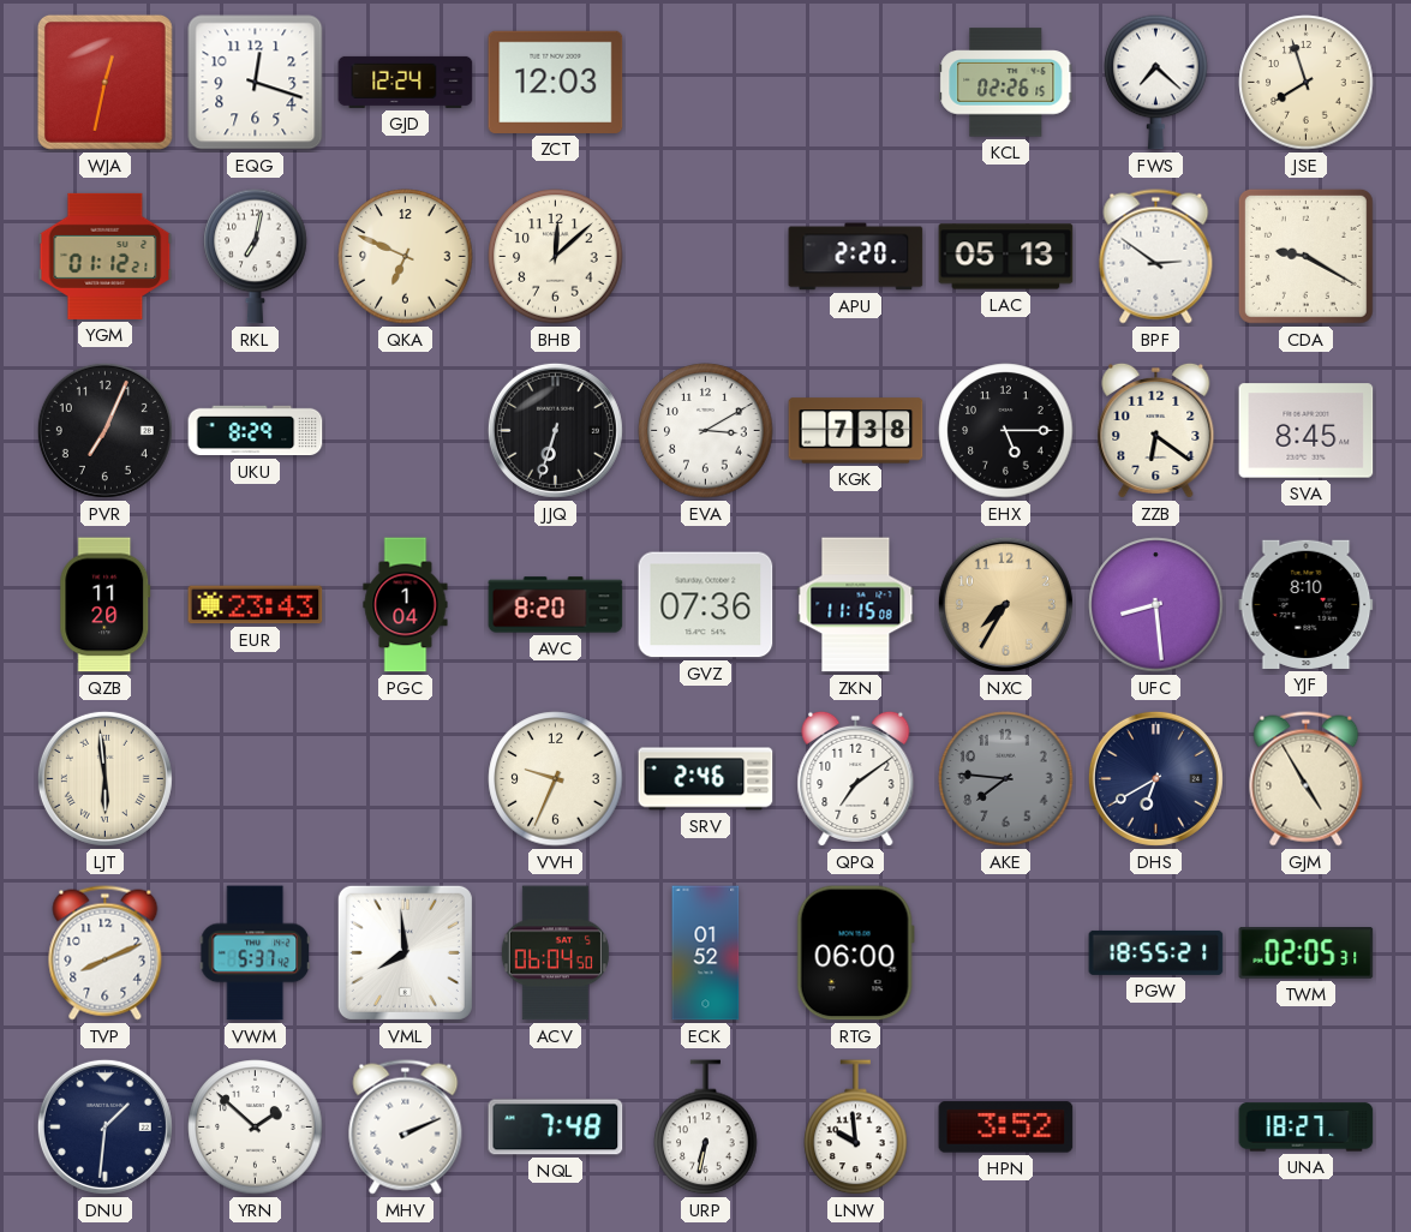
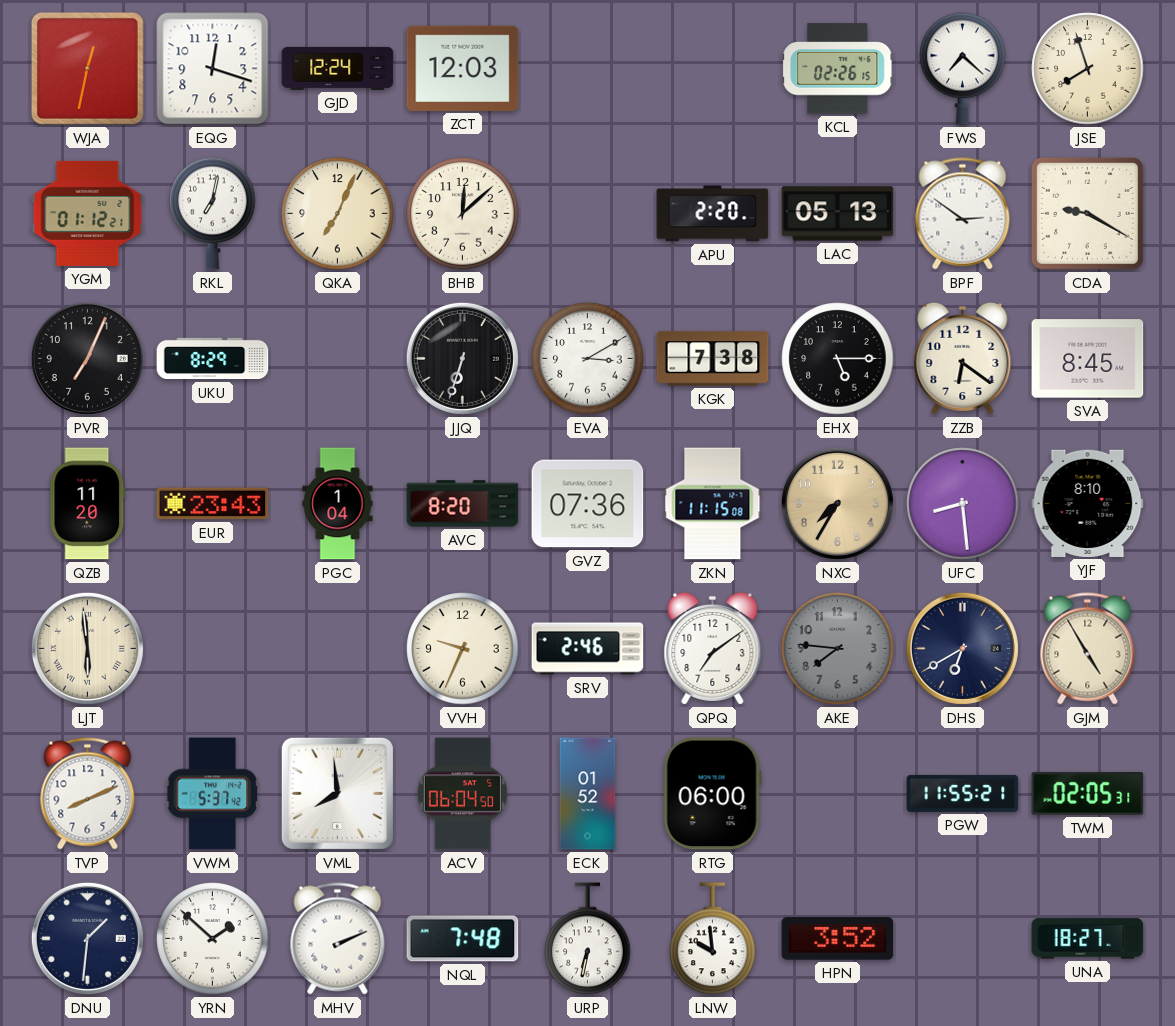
QKA: 6:49 -> 7:04
PGW: 18:55 -> 11:55
